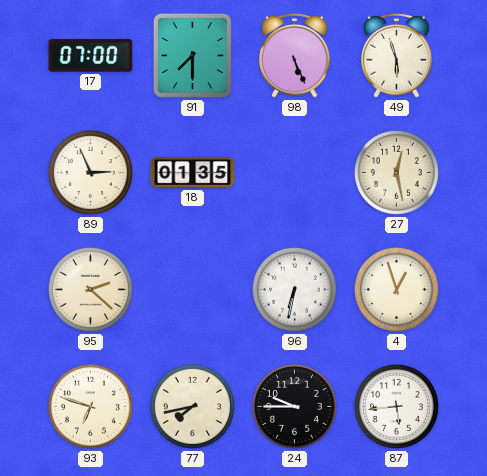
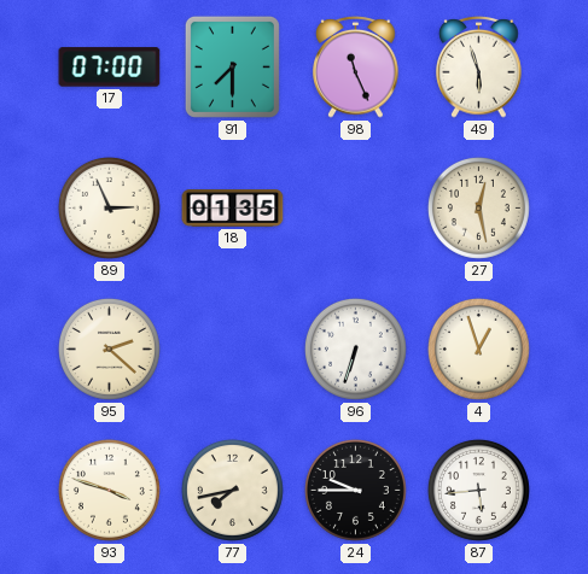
98: 5:26 -> 11:26
96: 6:32 -> 6:33
93: 6:48 -> 3:48
